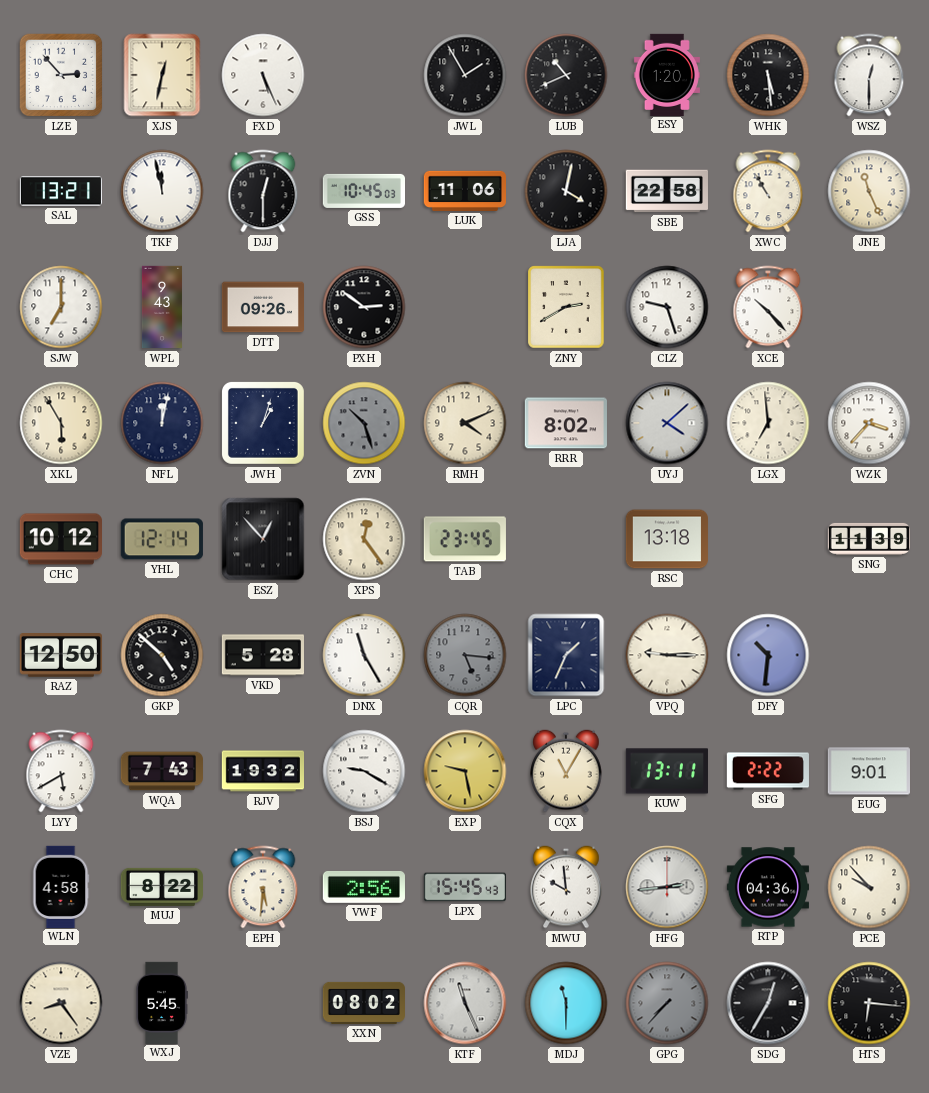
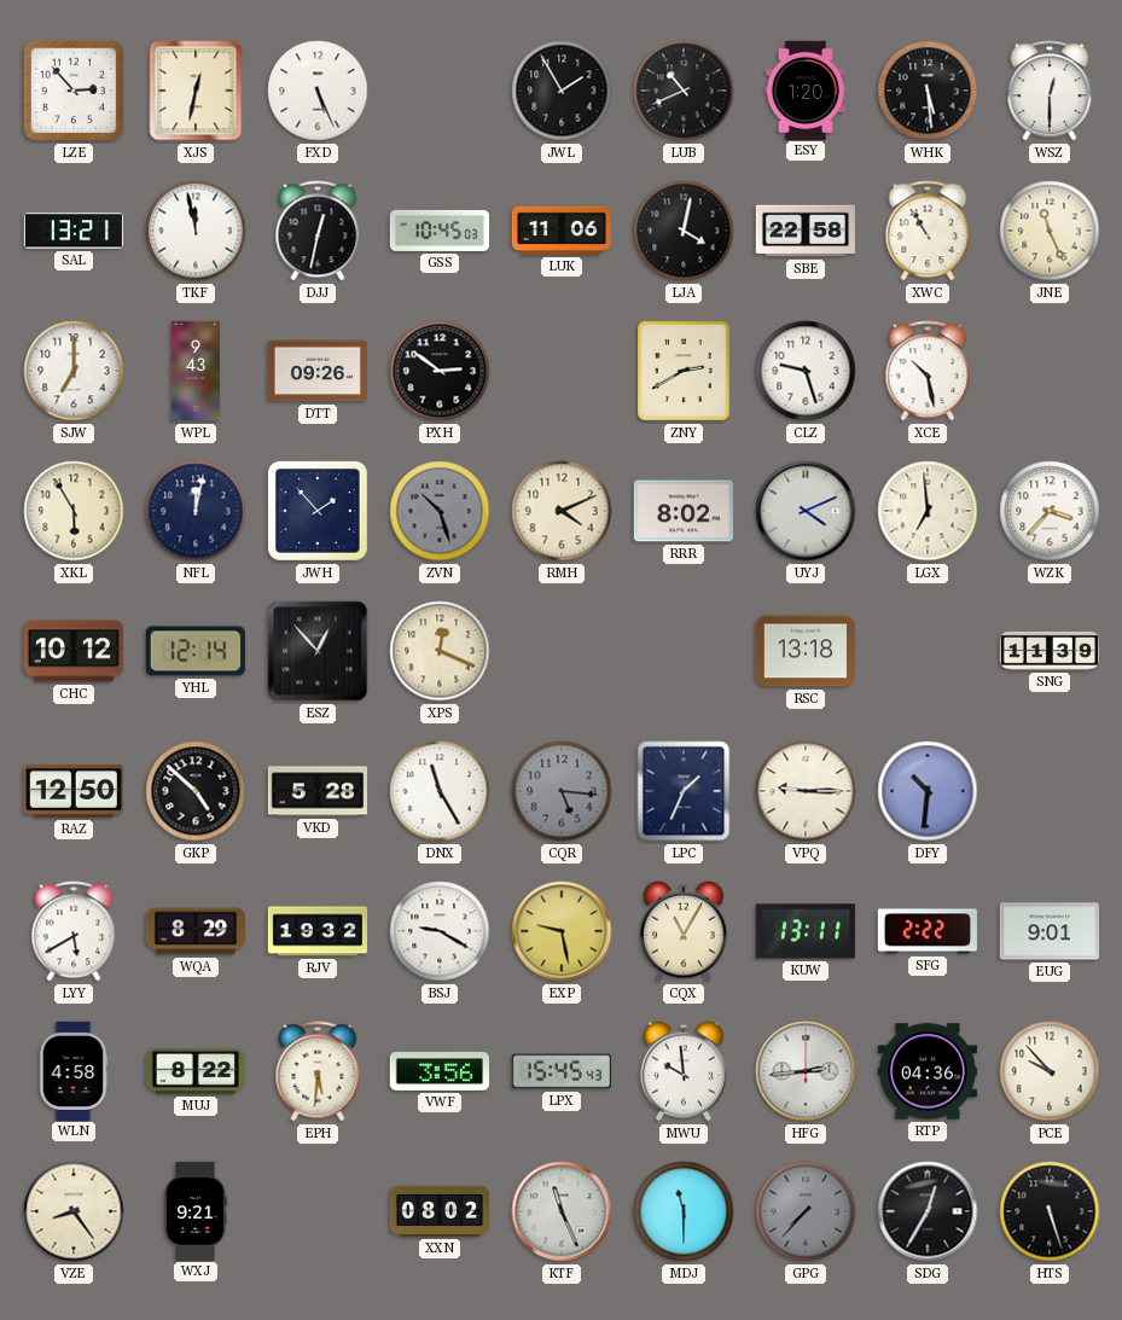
DJJ: 12:30 -> 12:32
XCE: 10:23 -> 10:28
JWH: 1:03 -> 1:53
UYJ: 4:08 -> 4:11
XPS: 12:24 -> 12:19
TAB: 23:45 -> none
WQA: 7:43 -> 8:29
VWF: 2:56 -> 3:56
WXJ: 5:45 -> 9:21
HTS: 6:16 -> 5:27
